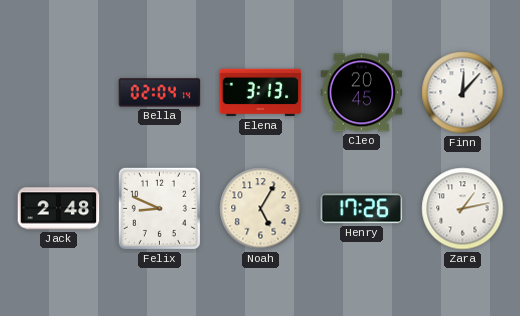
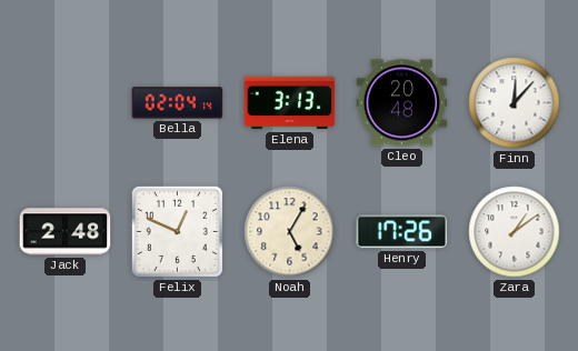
Cleo: 20:45 -> 20:48
Felix: 8:49 -> 12:49
Zara: 1:13 -> 1:09
